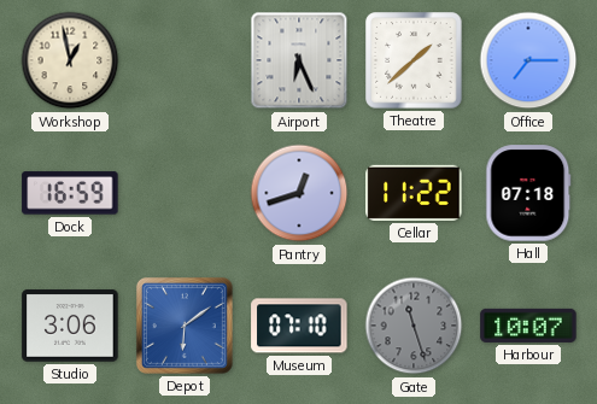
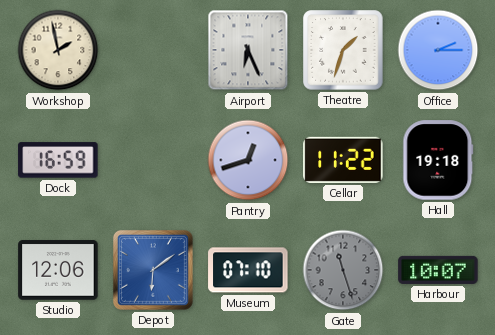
Workshop: 12:58 -> 1:58
Theatre: 1:38 -> 1:33
Office: 7:15 -> 2:15
Hall: 07:18 -> 19:18
Studio: 3:06 -> 12:06
